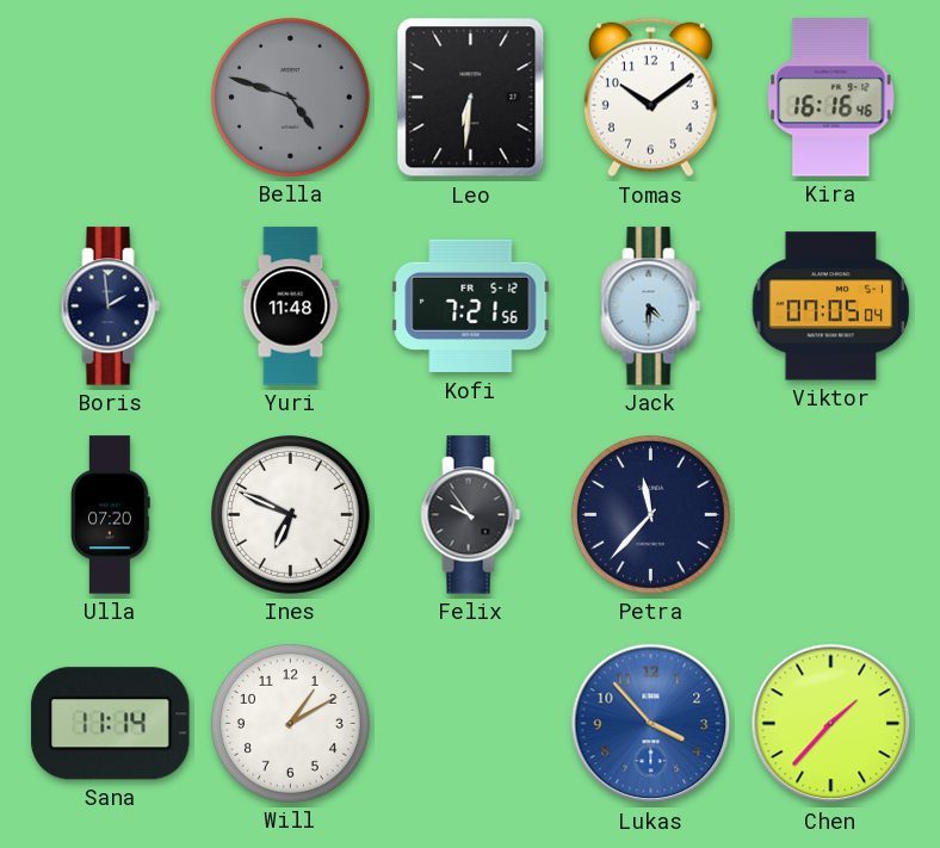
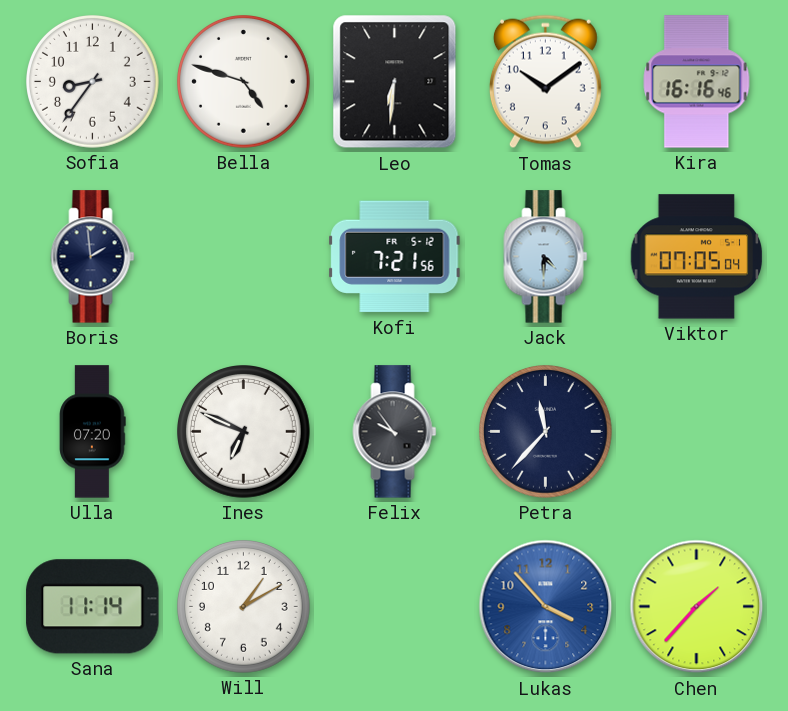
Sofia: none -> 8:36
Bella dial: grey -> white
Yuri: 11:48 -> none
